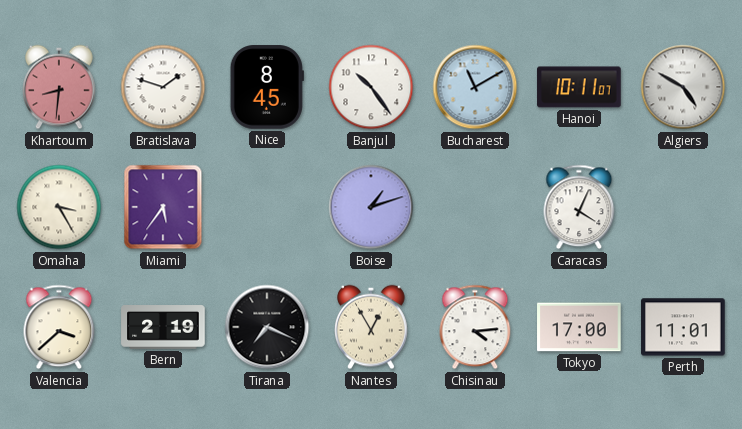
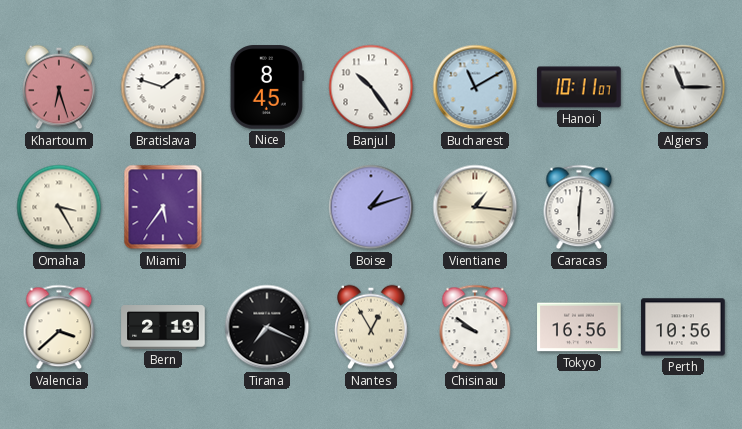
Khartoum: 8:31 -> 6:27
Algiers: 4:50 -> 11:15
Vientiane: none -> 1:16
Caracas: 4:04 -> 6:01
Chisinau: 4:14 -> 9:51
Tokyo: 17:00 -> 16:56
Perth: 11:01 -> 10:56
